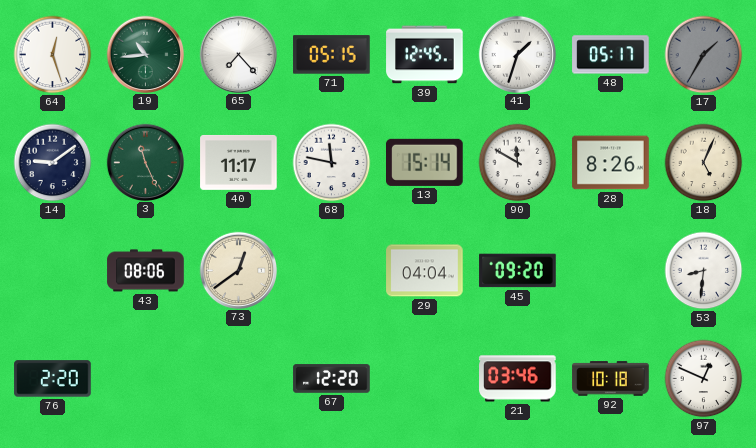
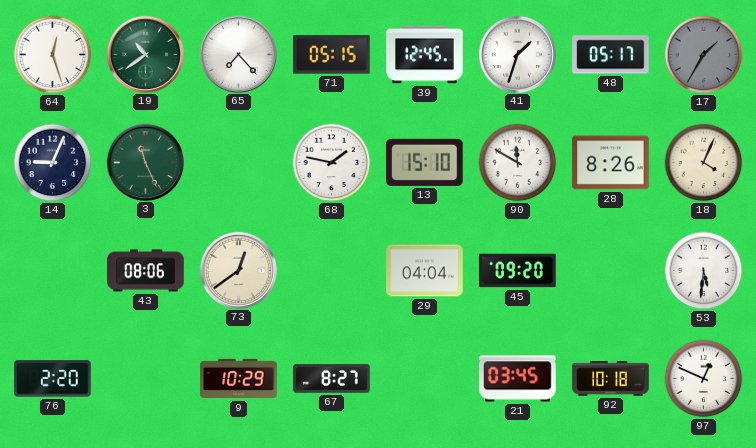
19: 10:44 -> 10:39
14: 9:09 -> 9:04
40: 11:17 -> none
68: 11:47 -> 1:47
13: 15:14 -> 15:10
18: 5:04 -> 4:04
53: 8:31 -> 5:31
9: none -> 10:29
67: 12:20 -> 8:27
21: 03:46 -> 03:45
